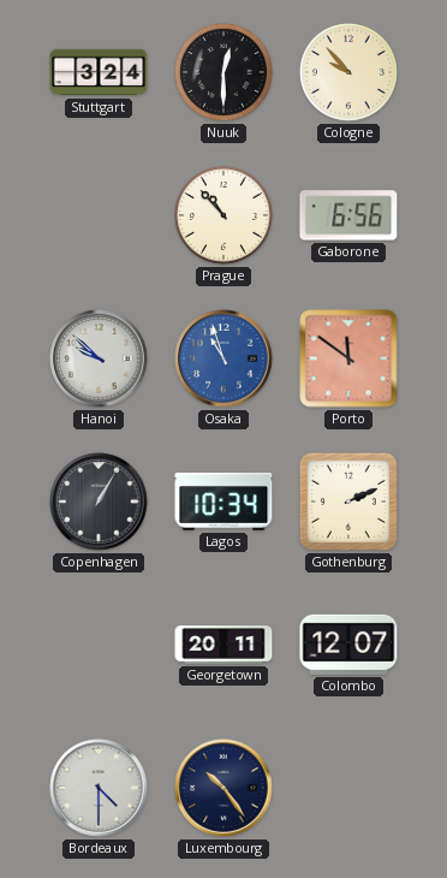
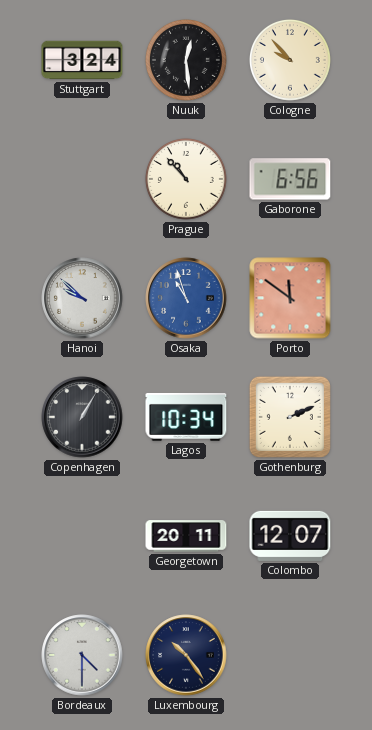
Nuuk: 12:30 -> 12:29
